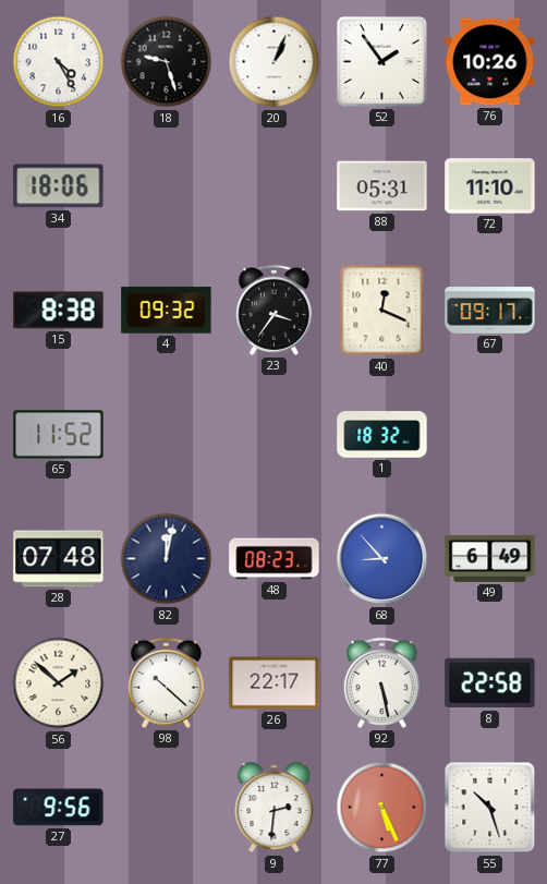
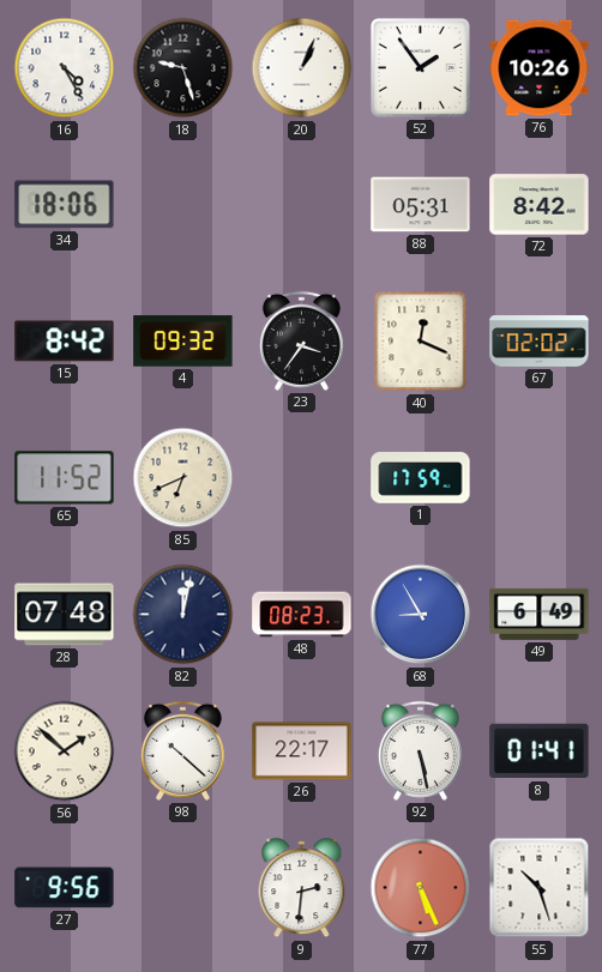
72: 11:10 -> 8:42
15: 8:38 -> 8:42
67: 09:17 -> 02:02
85: none -> 6:41
1: 18:32 -> 17:59
68: 8:53 -> 8:55
8: 22:58 -> 01:41
